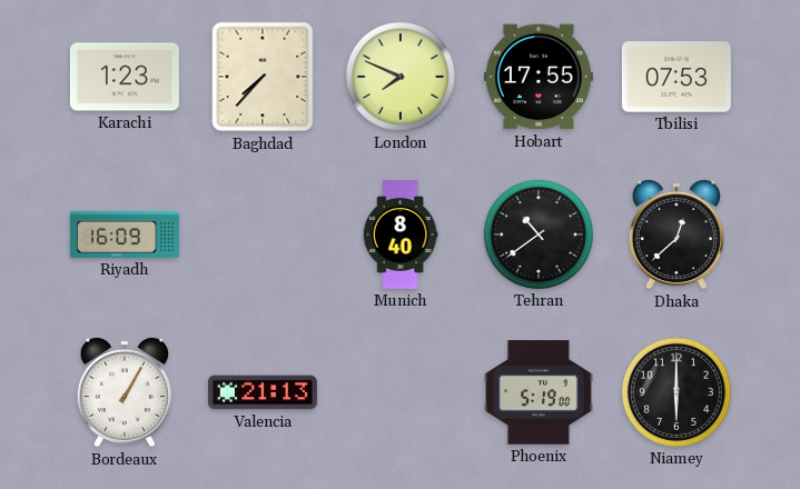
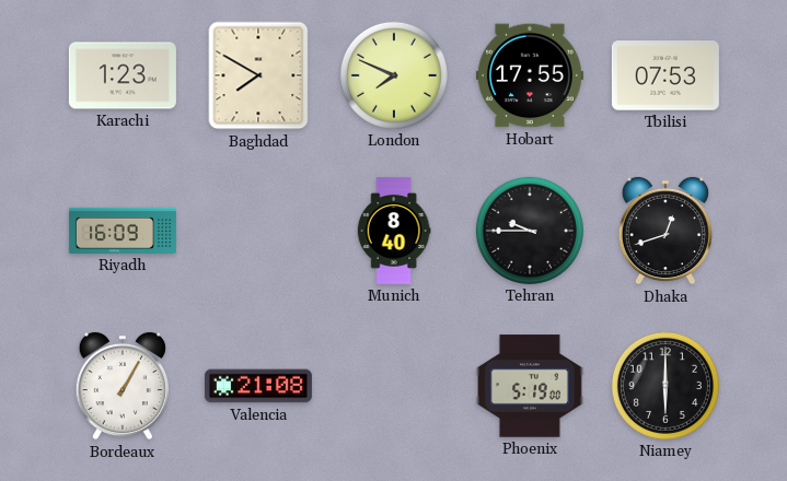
Baghdad: 7:37 -> 7:50
Tehran: 10:39 -> 9:45
Dhaka: 12:38 -> 12:42
Valencia: 21:13 -> 21:08
